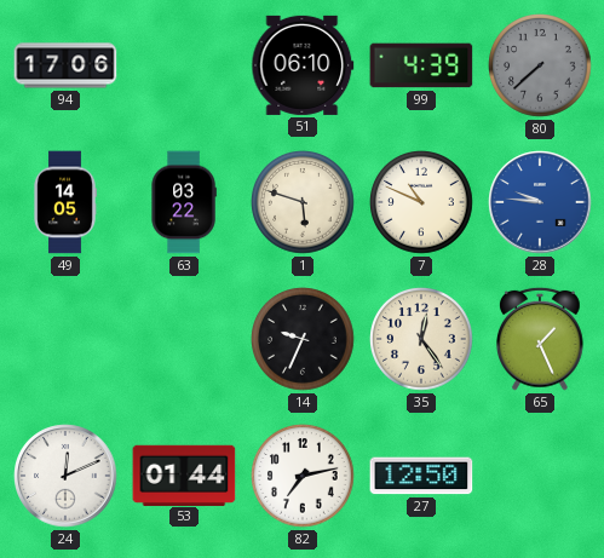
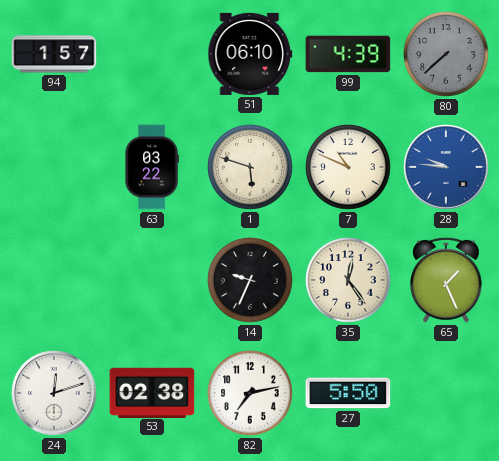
94: 17:06 -> 1:57
49: 14:05 -> none
24: 12:11 -> 12:12
53: 01:44 -> 02:38
27: 12:50 -> 5:50
